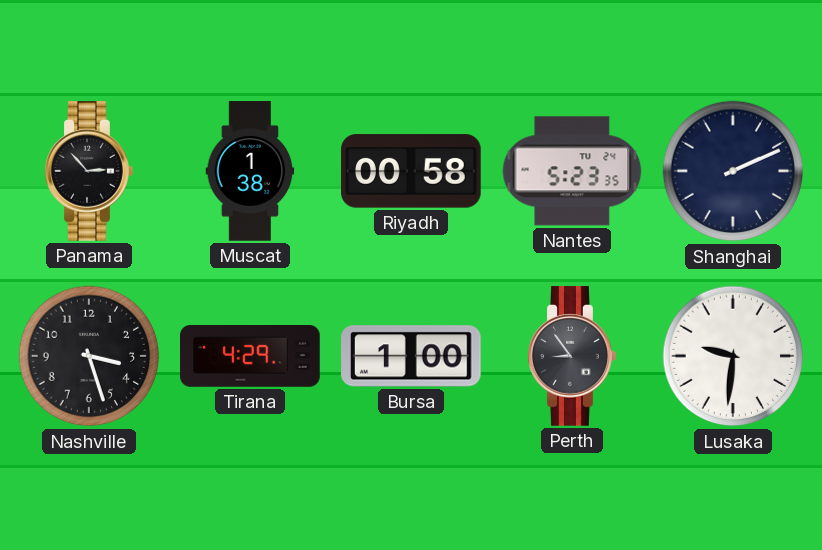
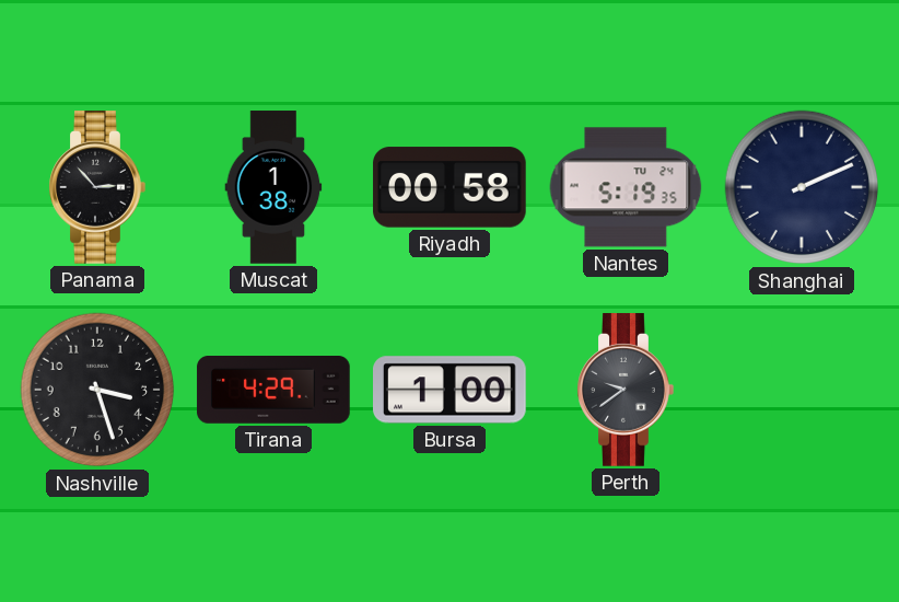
Nantes: 5:23 -> 5:19
Perth: 8:54 -> 9:39
Lusaka: 9:31 -> none
